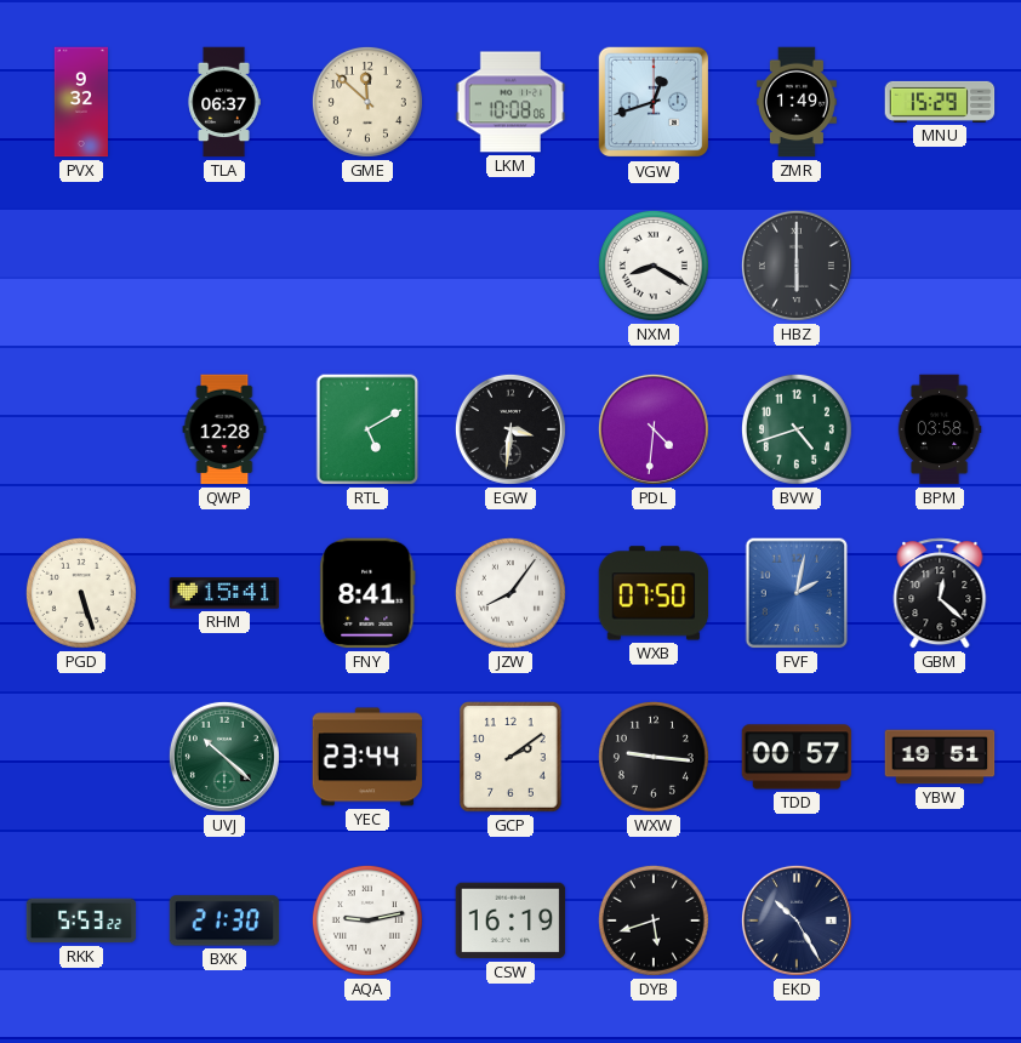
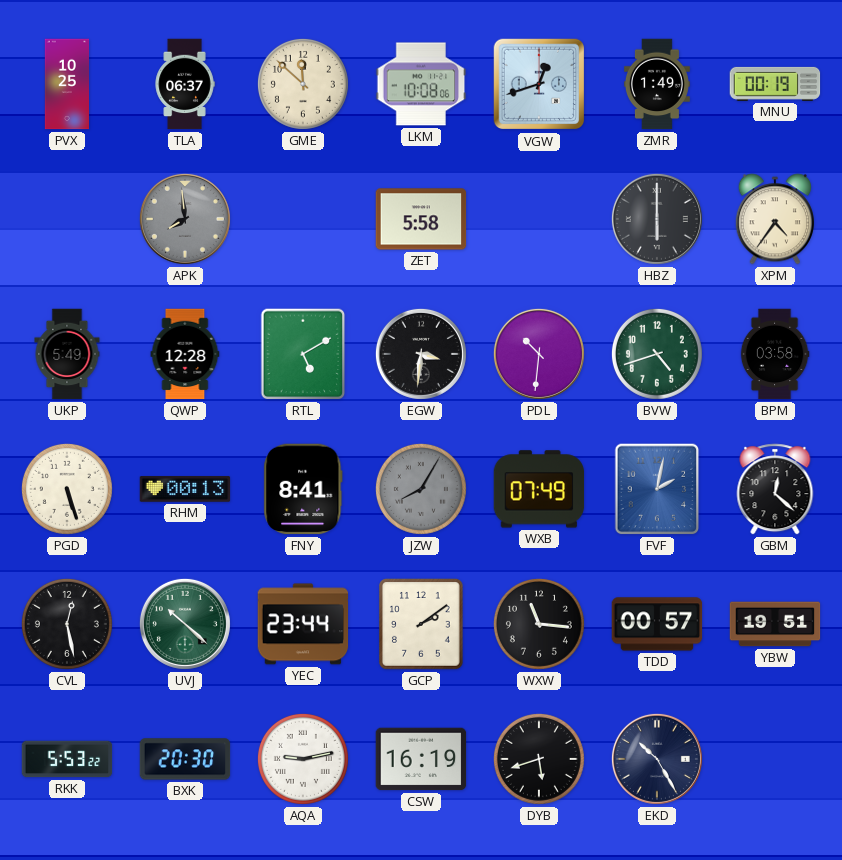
PVX: 9:32 -> 10:25
MNU: 15:29 -> 00:19
APK: none -> 7:59
ZET: none -> 5:58
NXM: 8:20 -> none
XPM: none -> 4:36
UKP: none -> 5:49
PDL: 4:31 -> 10:31
RHM: 15:41 -> 00:13
JZW: 8:06 -> 8:05
JZW dial: white -> grey
WXB: 07:50 -> 07:49
CVL: none -> 12:28
WXW: 9:16 -> 11:16
BXK: 21:30 -> 20:30
